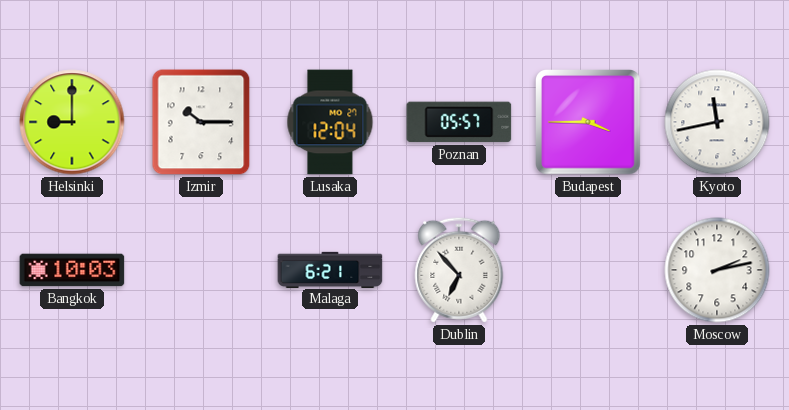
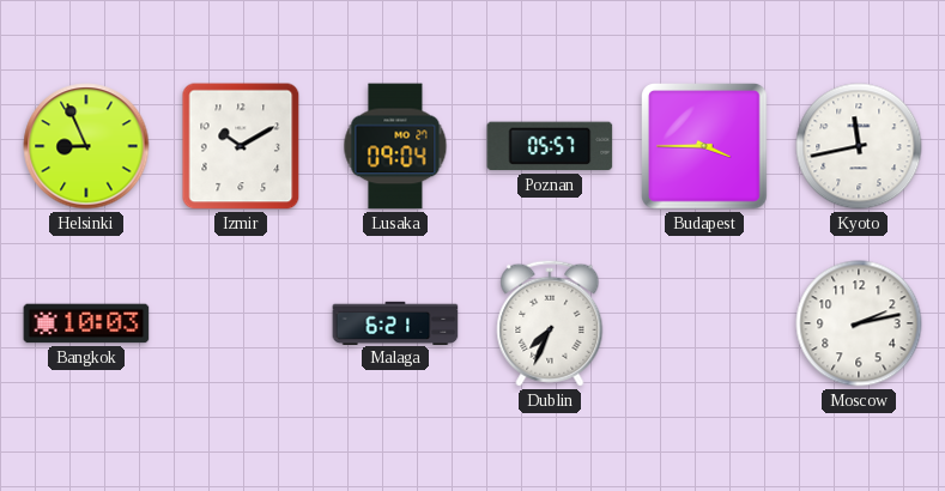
Helsinki: 9:00 -> 8:56
Izmir: 10:15 -> 10:10
Lusaka: 12:04 -> 09:04
Dublin: 6:53 -> 7:34
